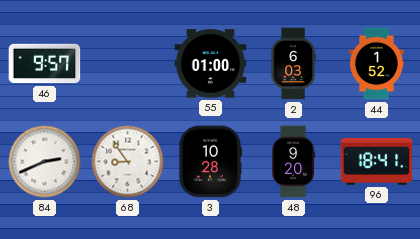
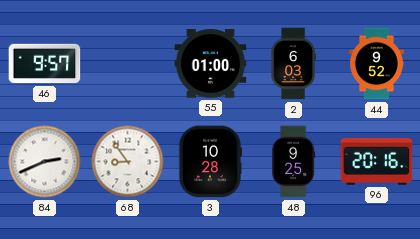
44: 1:52 -> 9:52
48: 9:20 -> 9:25
96: 18:41 -> 20:16
